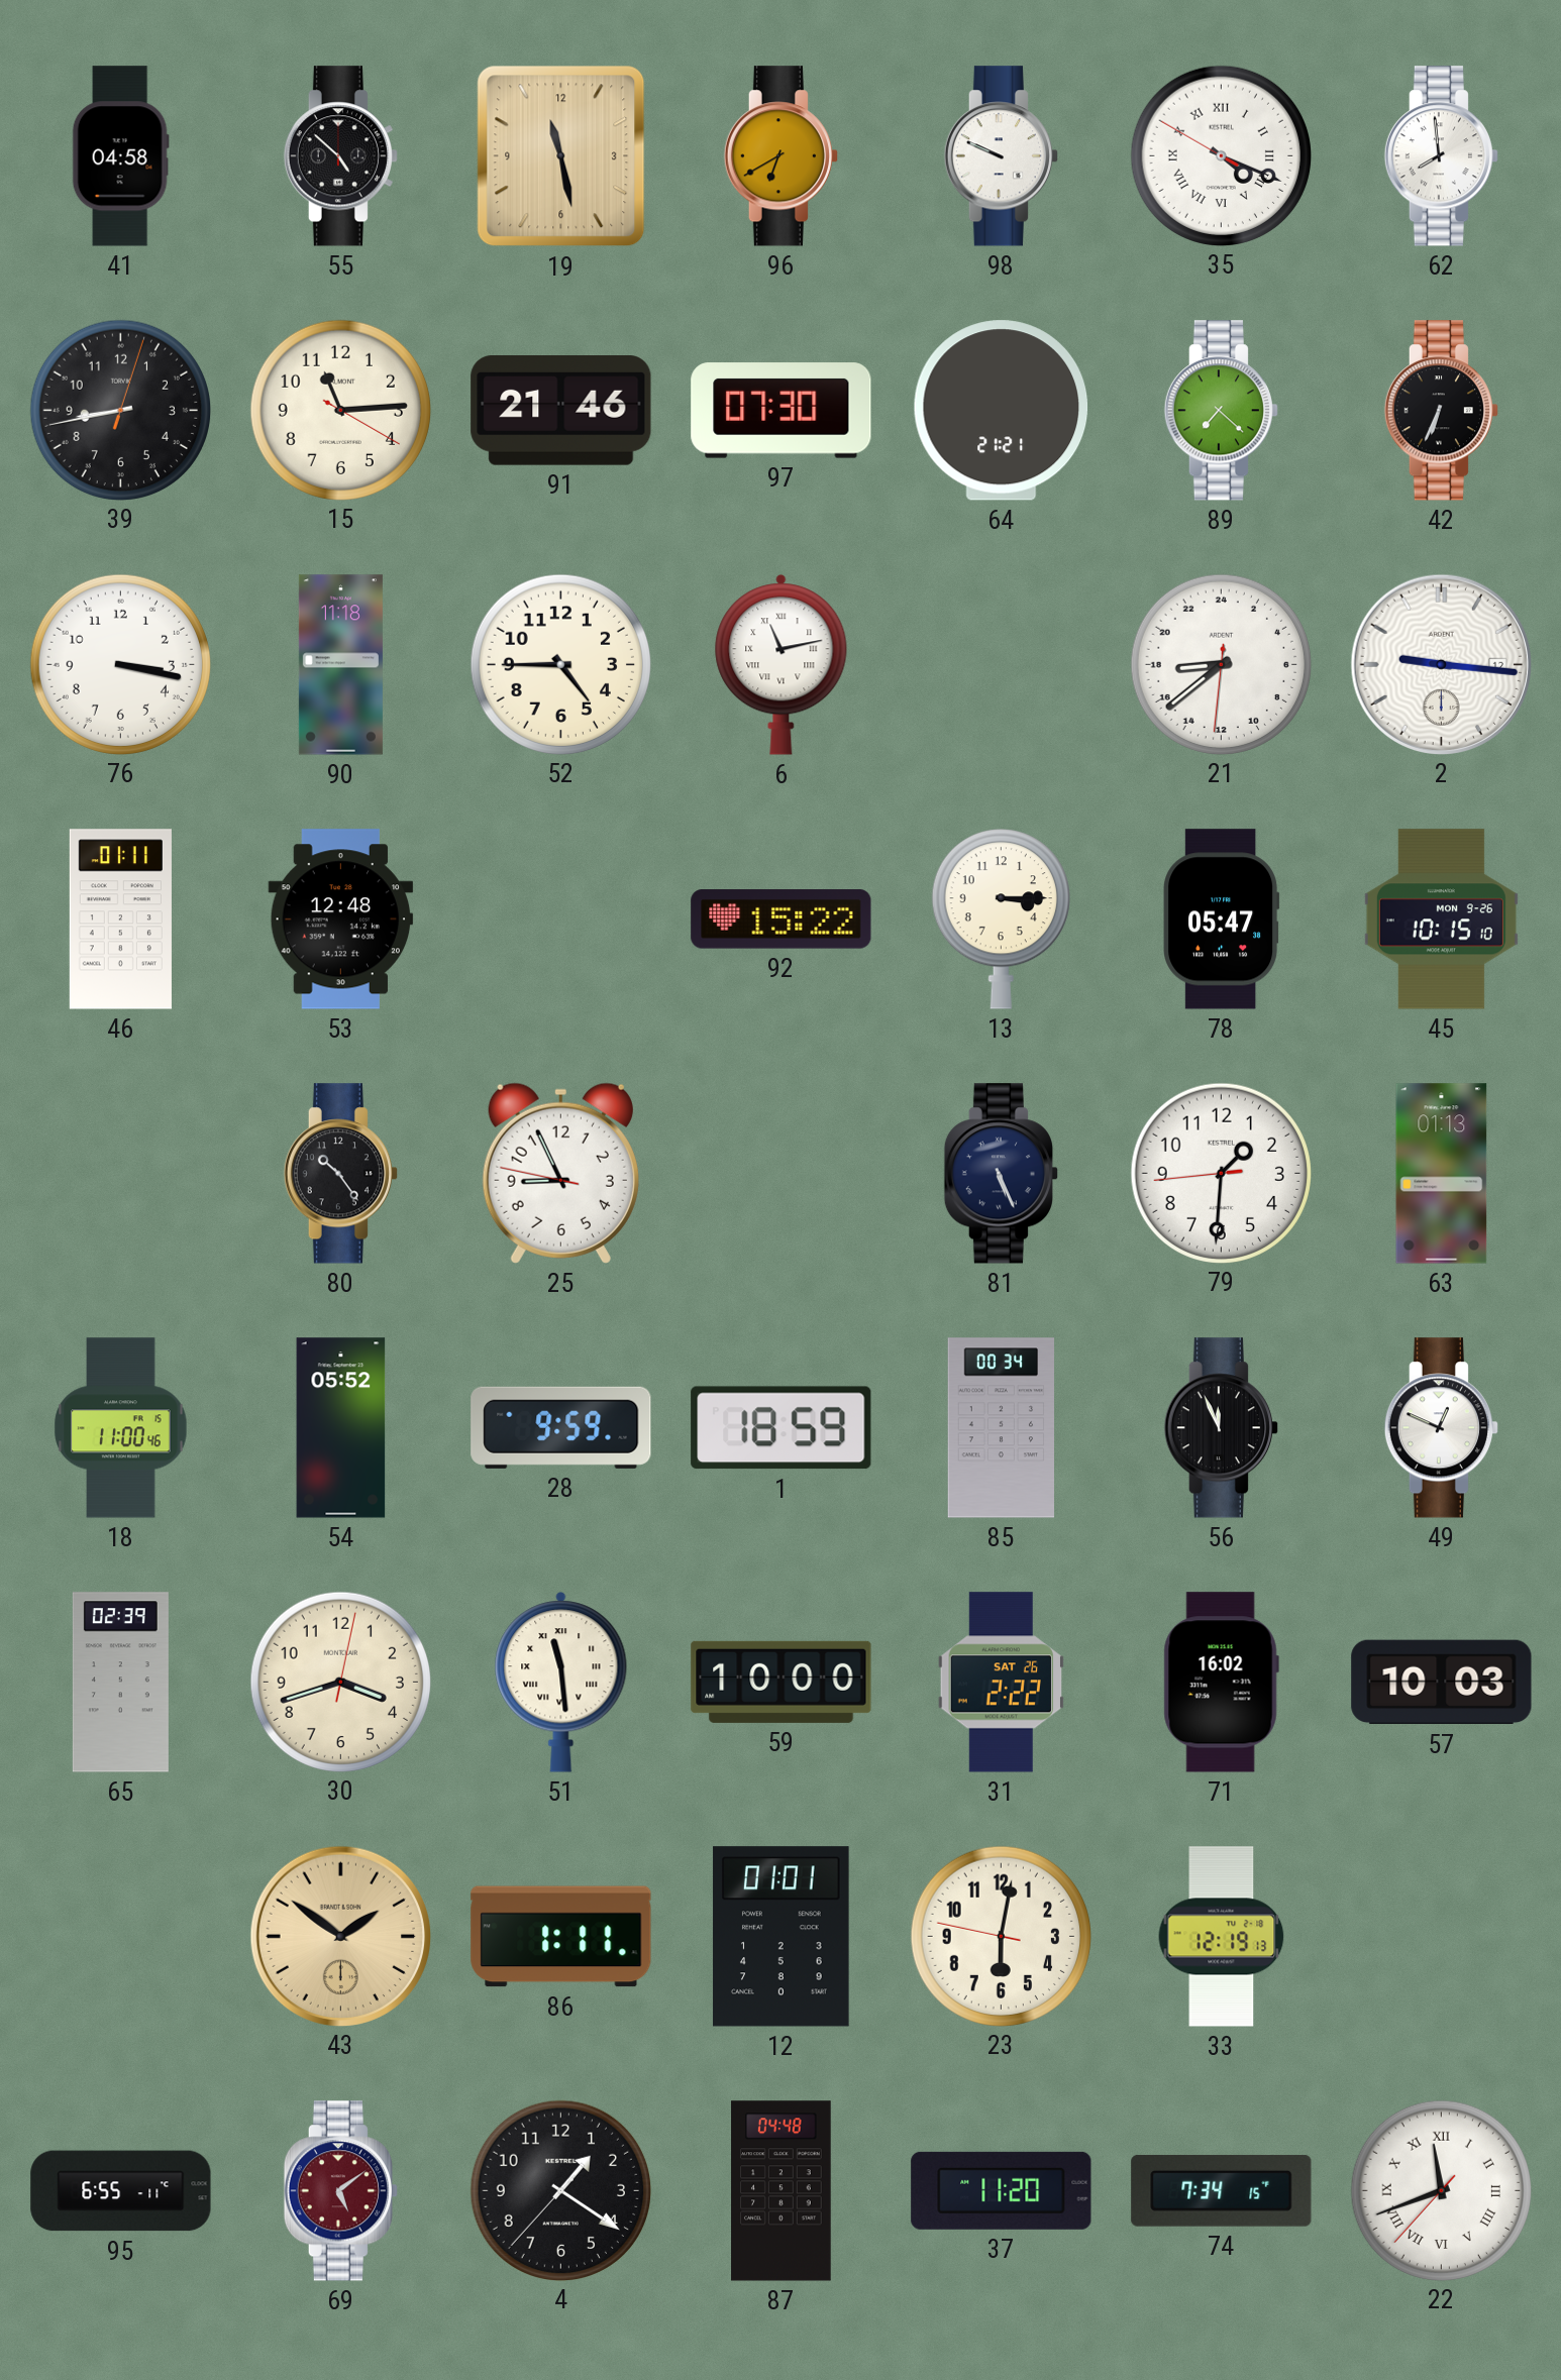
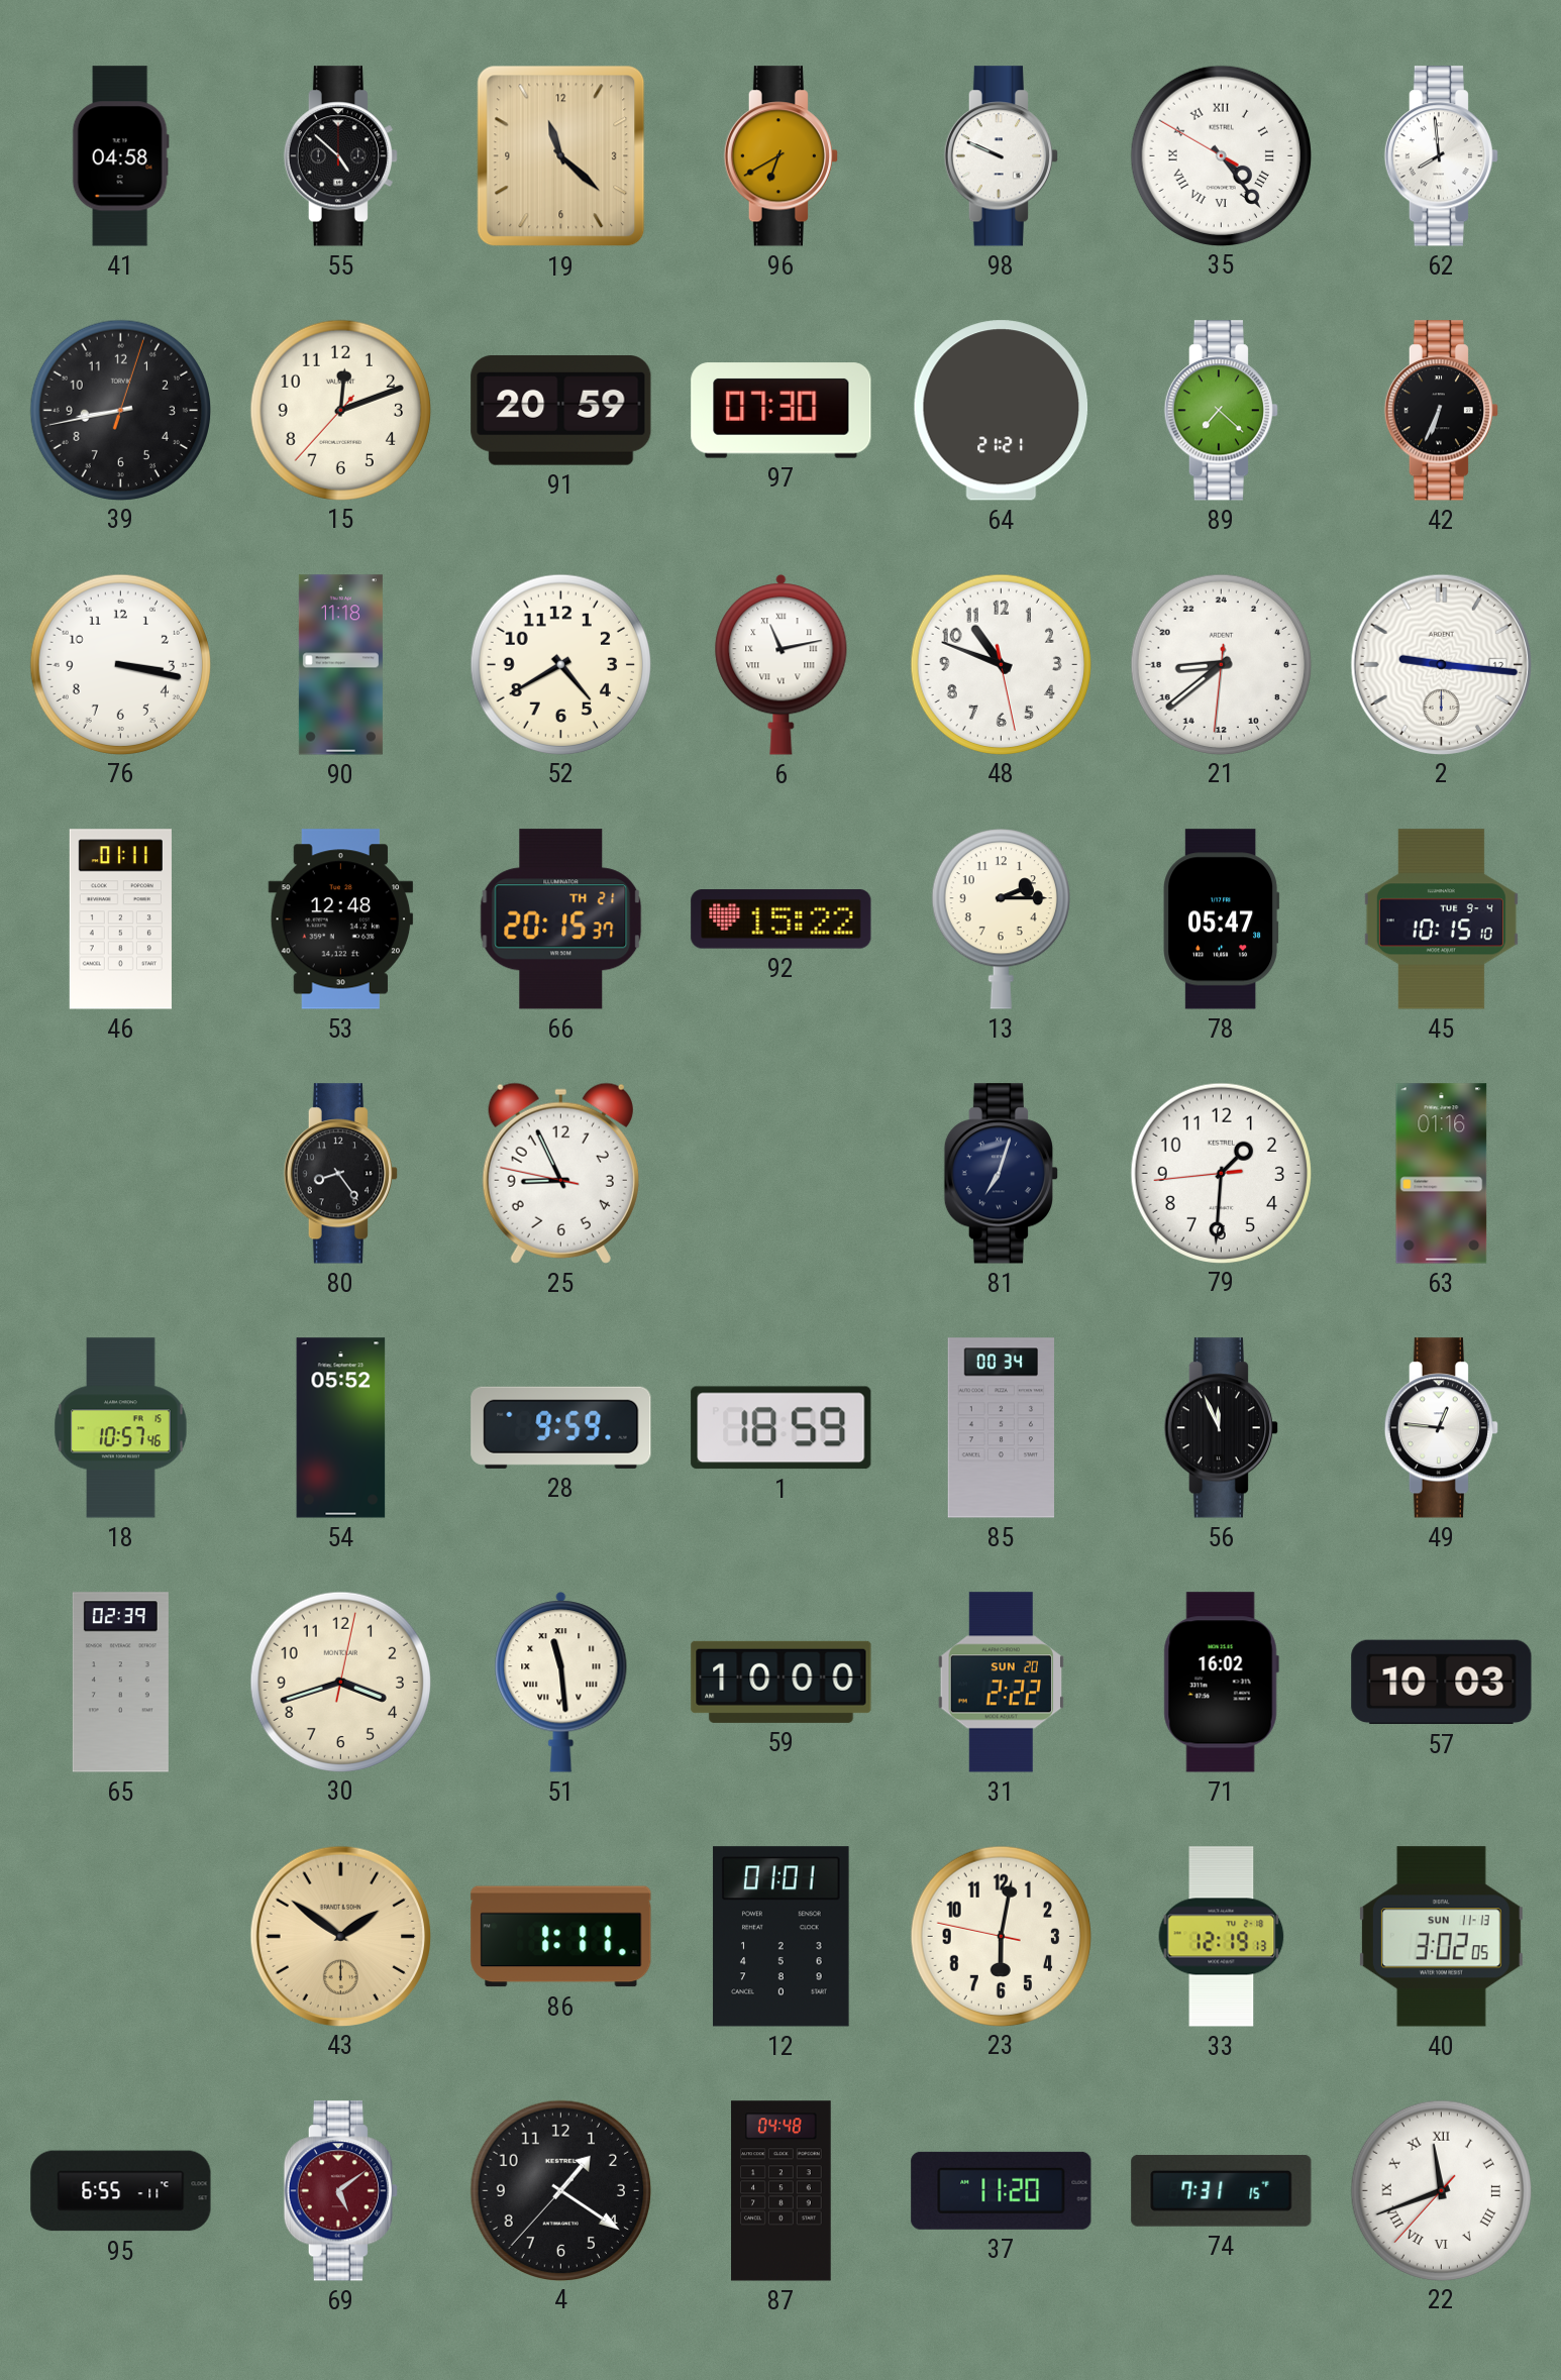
19: 11:28 -> 11:22
35: 4:18 -> 4:23
15: 11:14 -> 12:11
91: 21:46 -> 20:59
52: 4:45 -> 4:40
48: none -> 10:48
66: none -> 20:15
13: 3:15 -> 2:15
45 date: MON 9-26 -> TUE 9-4
80: 10:24 -> 8:24
81: 5:26 -> 7:03
63: 01:13 -> 01:16
18: 11:00 -> 10:57
49: 12:49 -> 12:46
31 date: SAT 26 -> SUN 20
40: none -> 3:02
74: 7:34 -> 7:31
